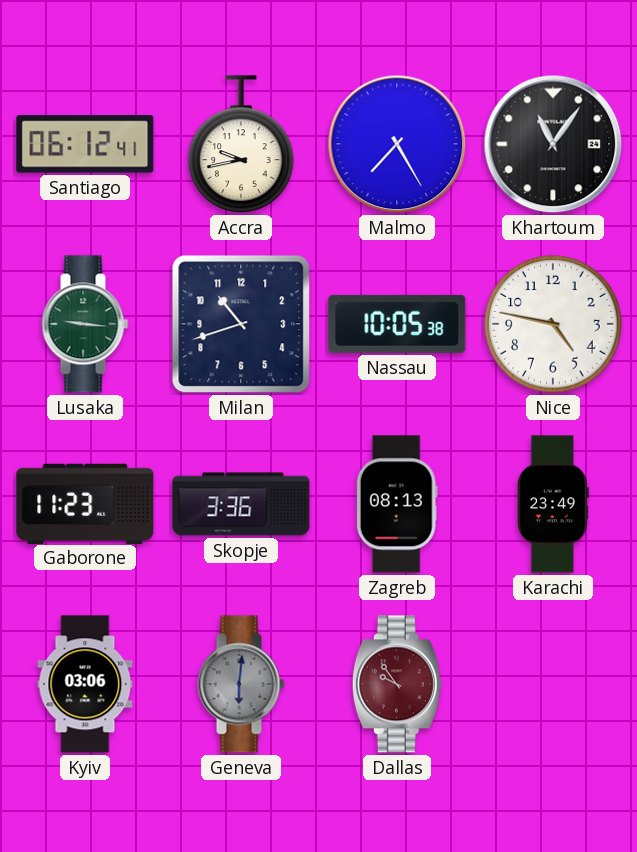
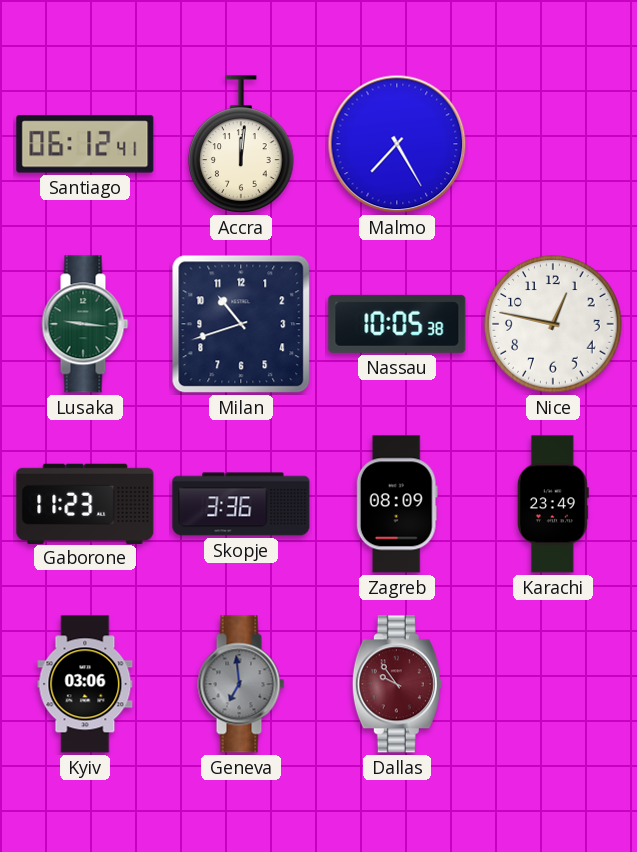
Accra: 9:43 -> 12:01
Khartoum: 11:06 -> none
Nice: 4:47 -> 12:47
Zagreb: 08:13 -> 08:09
Geneva: 6:01 -> 6:59
